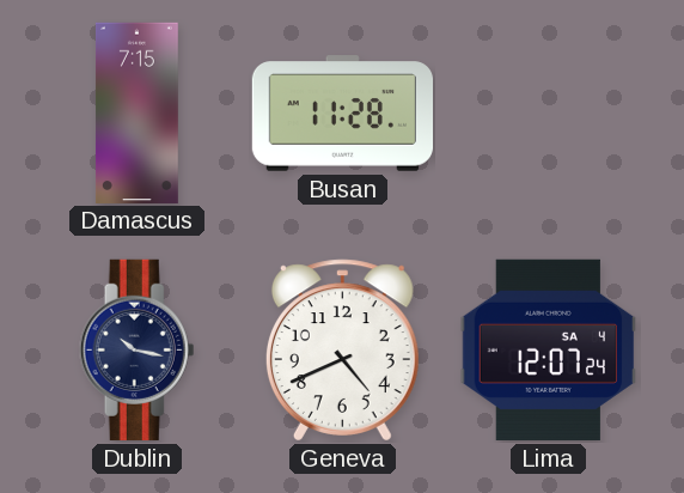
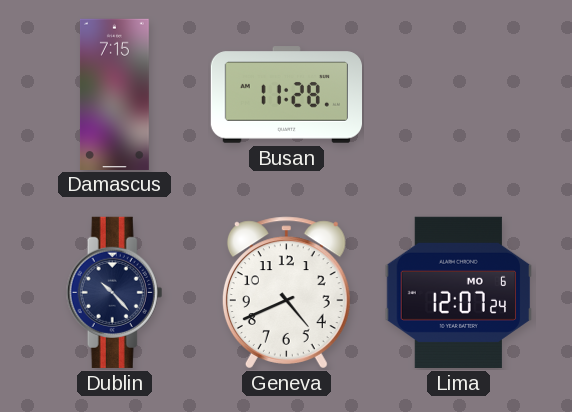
Dublin: 10:17 -> 10:23
Lima date: SA 4 -> MO 6
